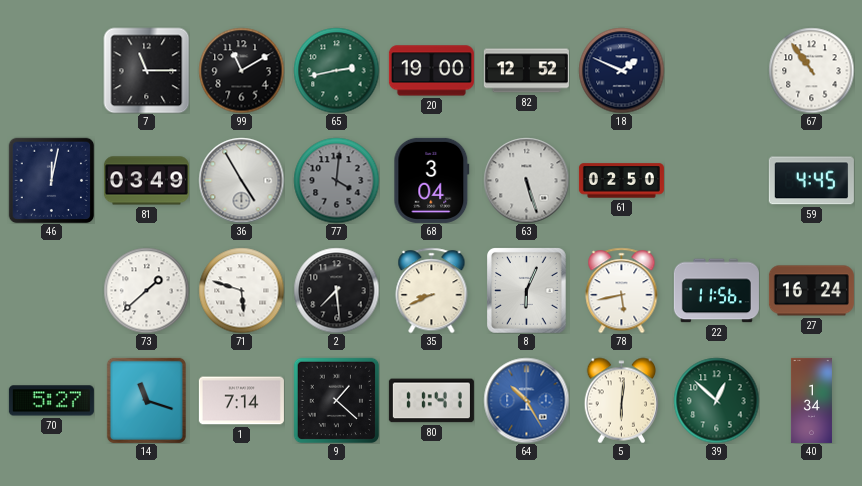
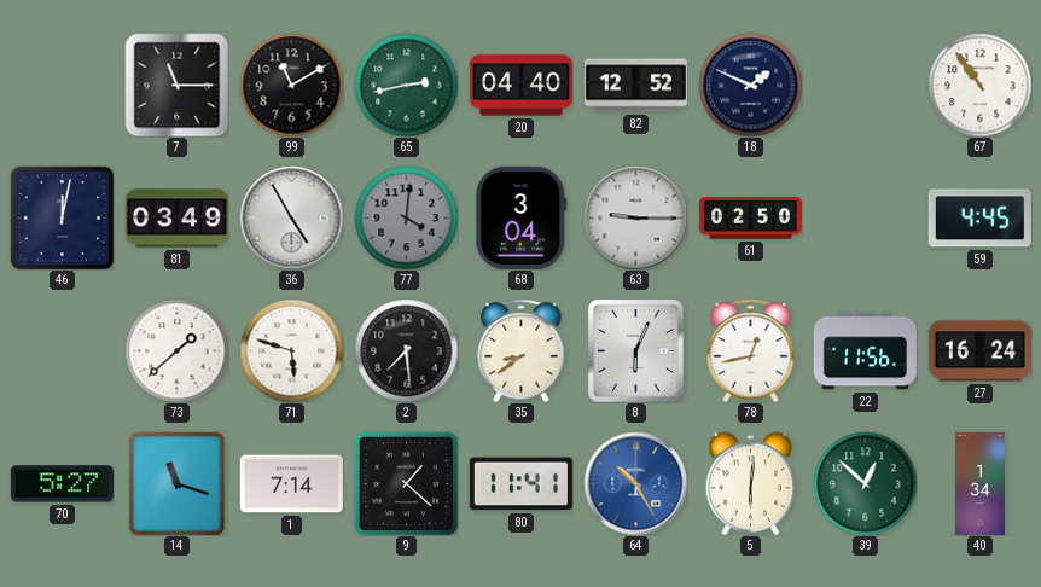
20: 19:00 -> 04:40
63: 5:27 -> 9:15
35: 8:41 -> 8:39
78: 5:43 -> 12:43
